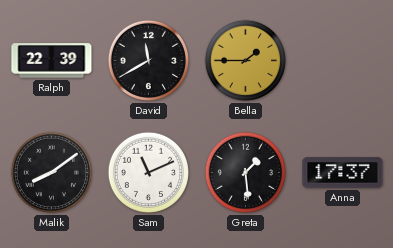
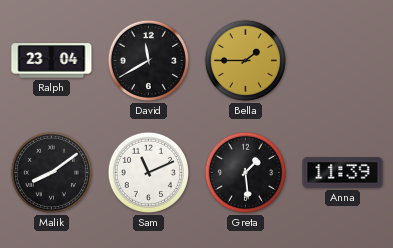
Ralph: 22:39 -> 23:04
Anna: 17:37 -> 11:39
